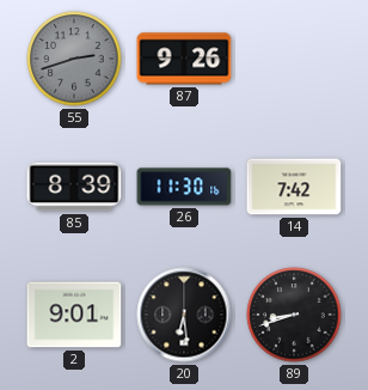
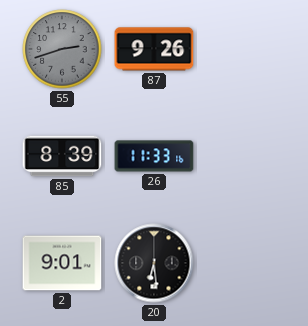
26: 11:30 -> 11:33
14: 7:42 -> none
89: 8:42 -> none
